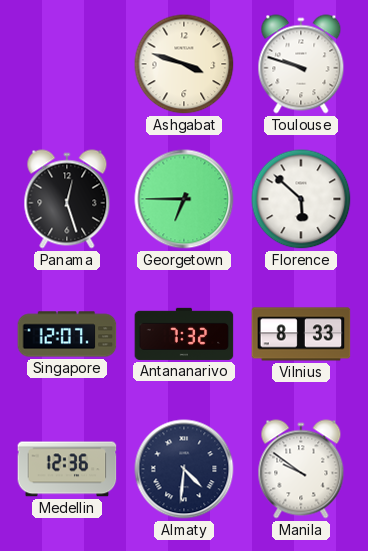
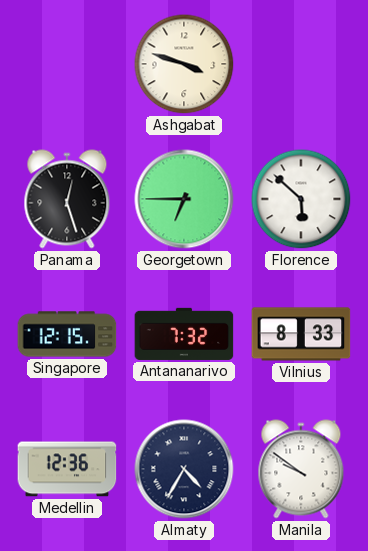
Toulouse: 9:48 -> none
Singapore: 12:07 -> 12:15
Almaty: 4:31 -> 4:35
